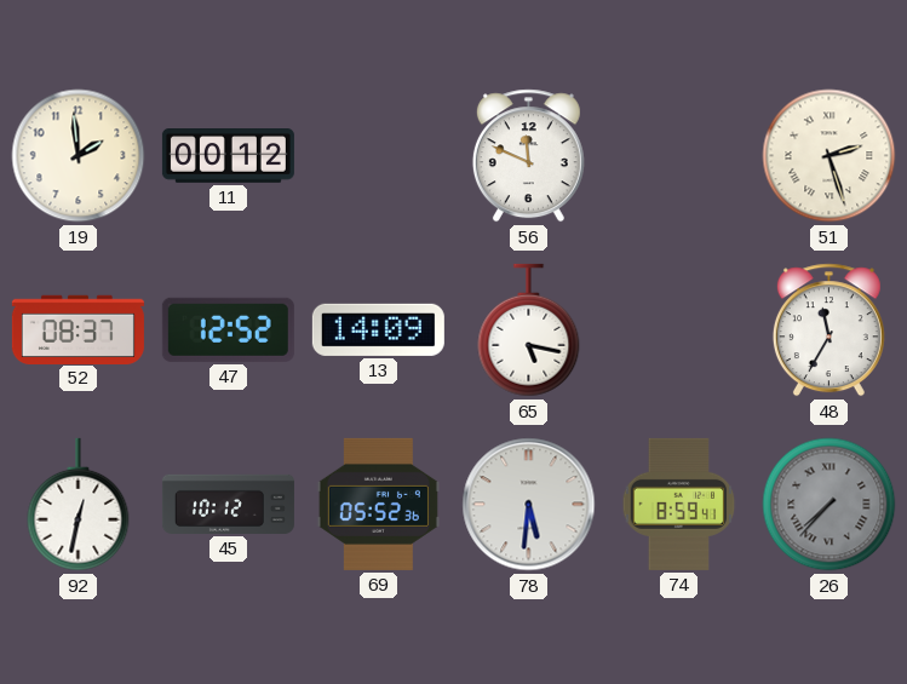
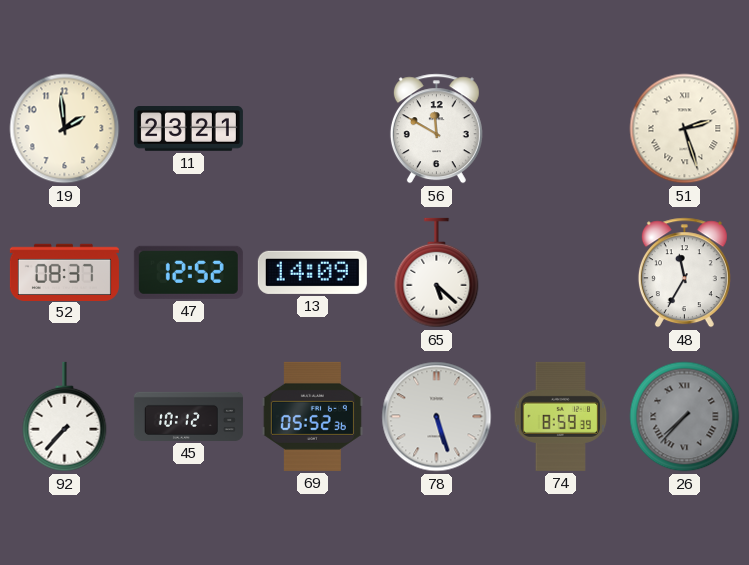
11: 00:12 -> 23:21
56: 11:49 -> 11:50
65: 5:17 -> 5:22
92: 12:32 -> 7:37
78: 5:31 -> 5:27
74: 8:59:41 -> 8:59:39
